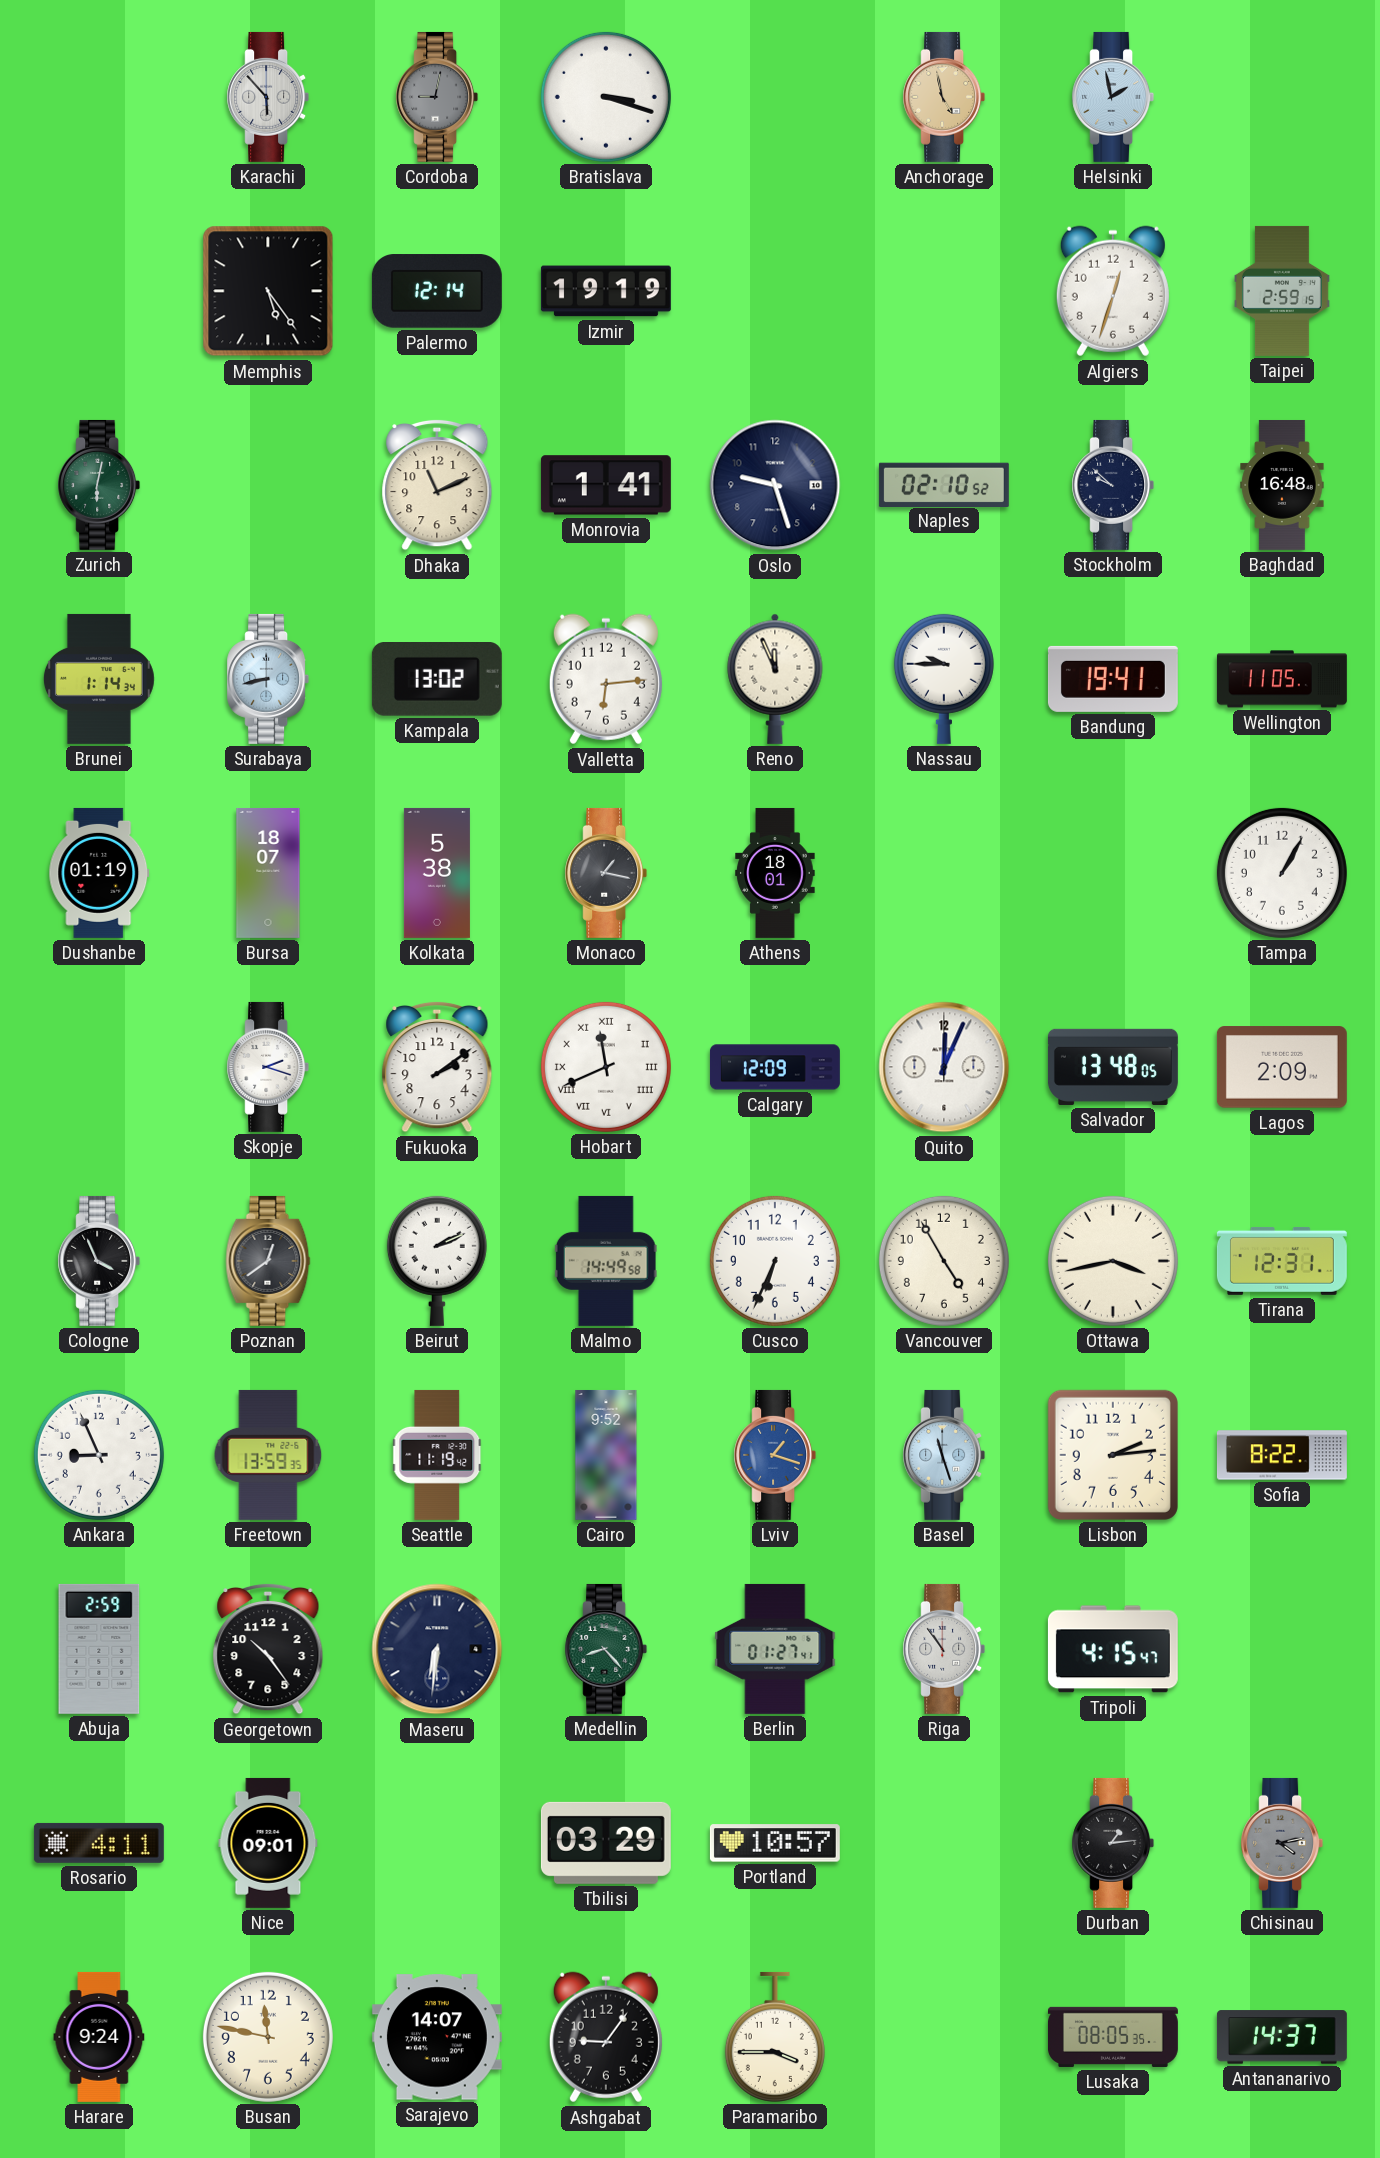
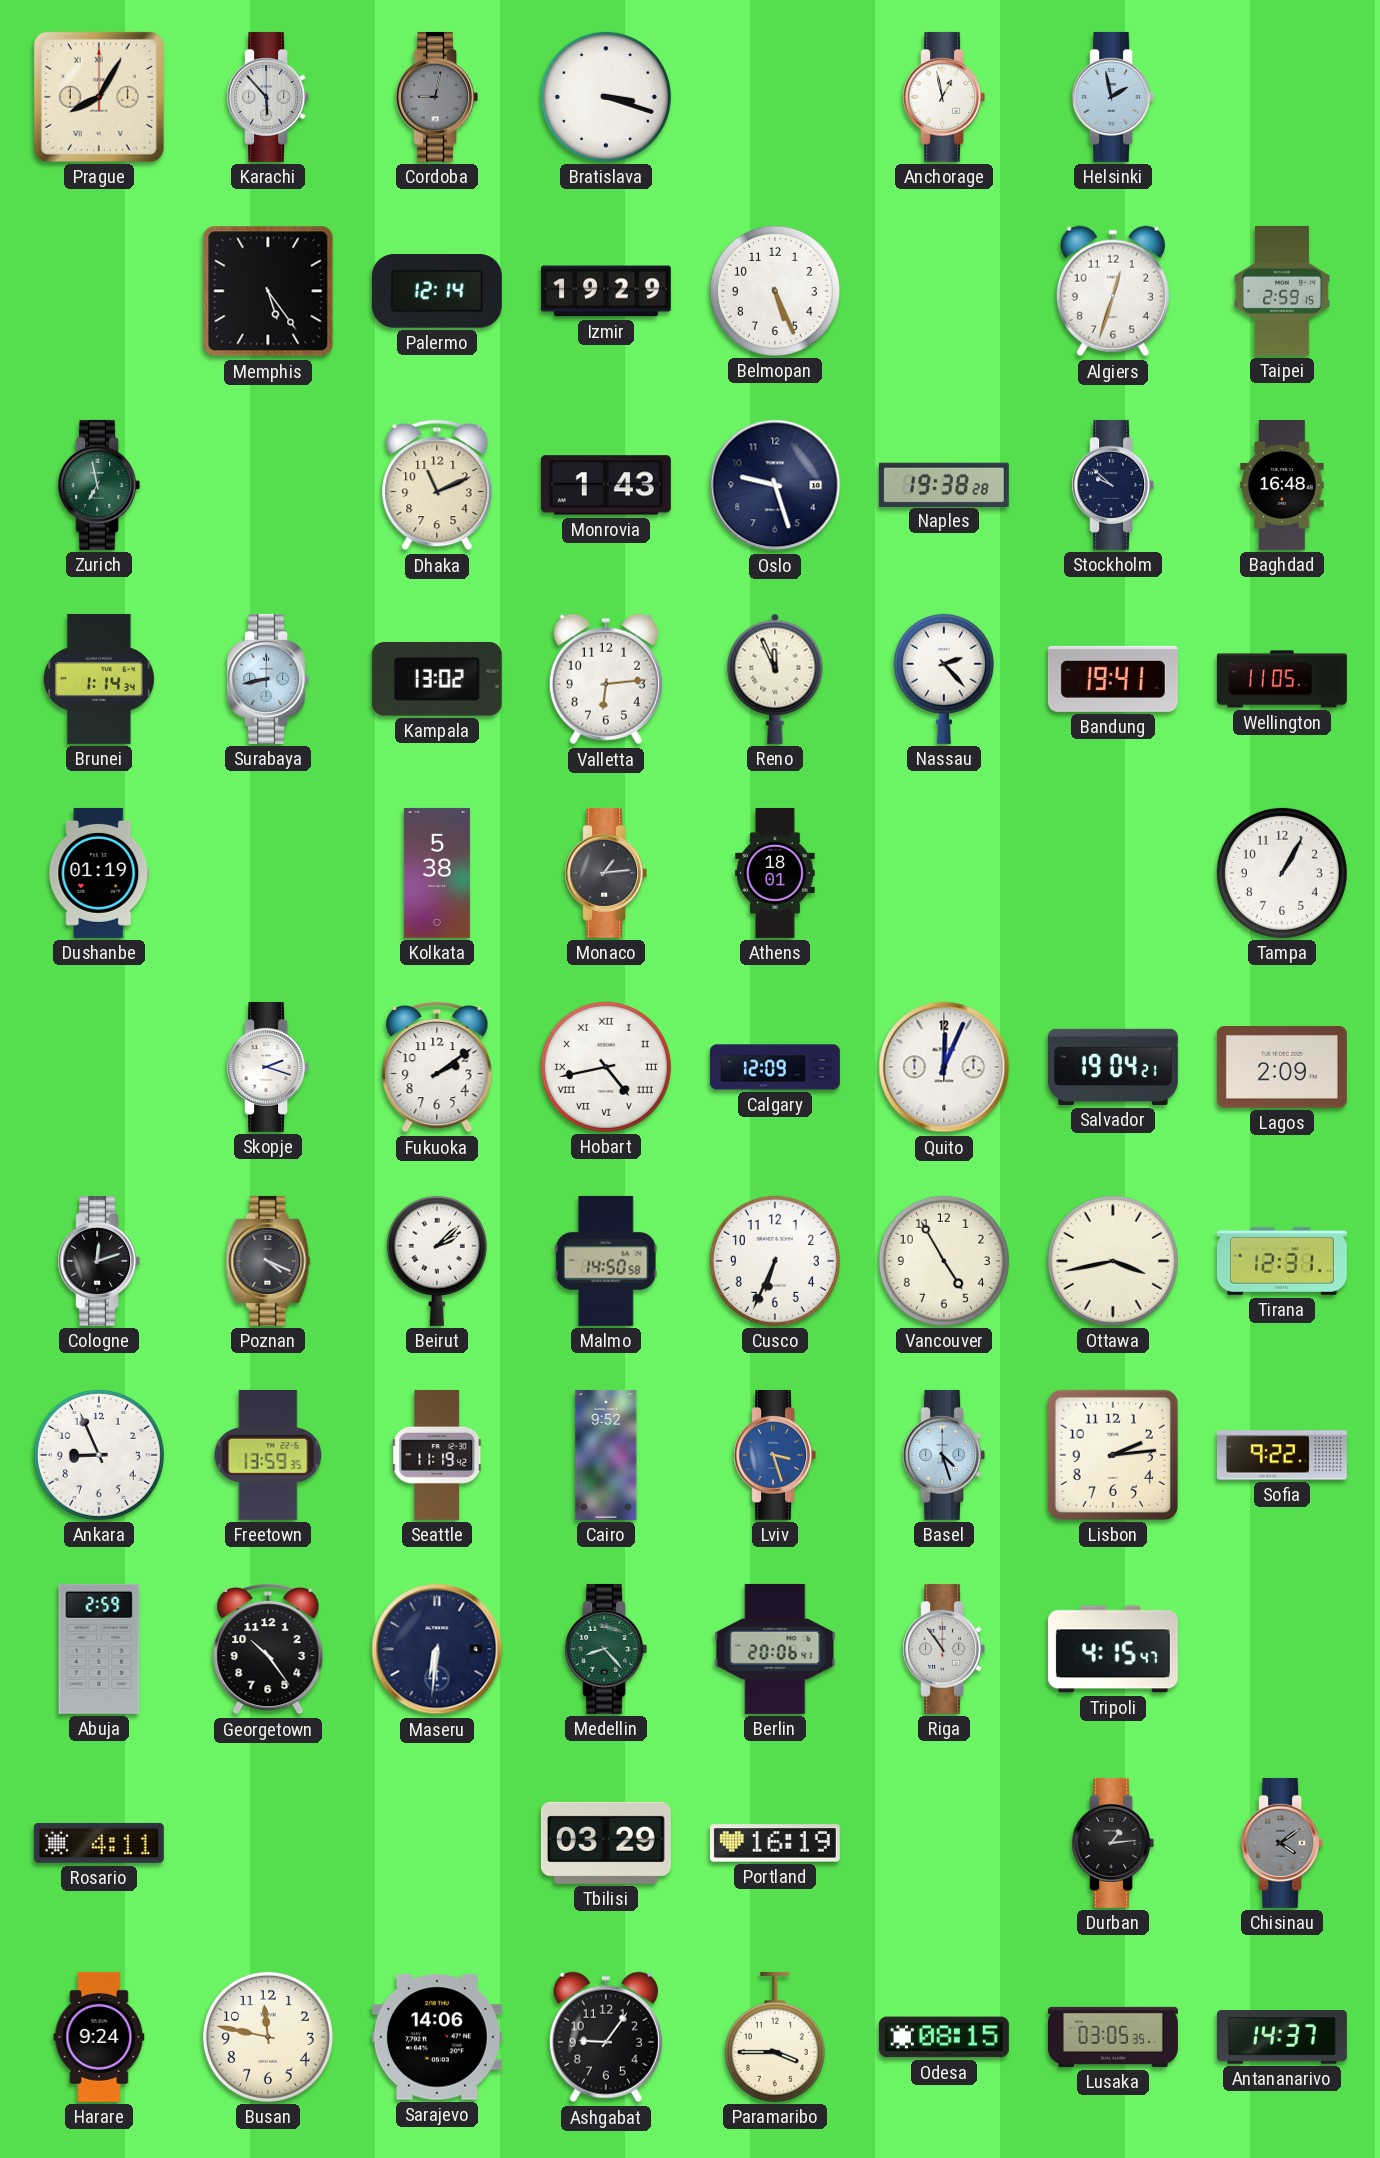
Prague: none -> 8:05
Anchorage: 4:58 -> 12:58
Anchorage dial: champagne -> white
Izmir: 19:19 -> 19:29
Belmopan: none -> 5:26
Zurich: 6:02 -> 6:58
Monrovia: 1:41 -> 1:43
Naples: 02:10 -> 19:38
Nassau: 9:45 -> 2:23
Bursa: 18:07 -> none
Monaco: 1:17 -> 1:14
Hobart: 11:41 -> 4:43
Salvador: 13:48 -> 19:04
Cologne: 3:56 -> 12:12
Poznan: 12:39 -> 4:19
Beirut: 2:11 -> 2:08
Malmo: 14:49 -> 14:50
Lviv: 1:18 -> 3:27
Basel: 11:27 -> 4:27
Sofia: 8:22 -> 9:22
Berlin: 01:27 -> 20:06
Nice: 09:01 -> none
Portland: 10:57 -> 16:19
Chisinau: 4:13 -> 4:09
Sarajevo: 14:07 -> 14:06
Odesa: none -> 08:15
Lusaka: 08:05 -> 03:05
